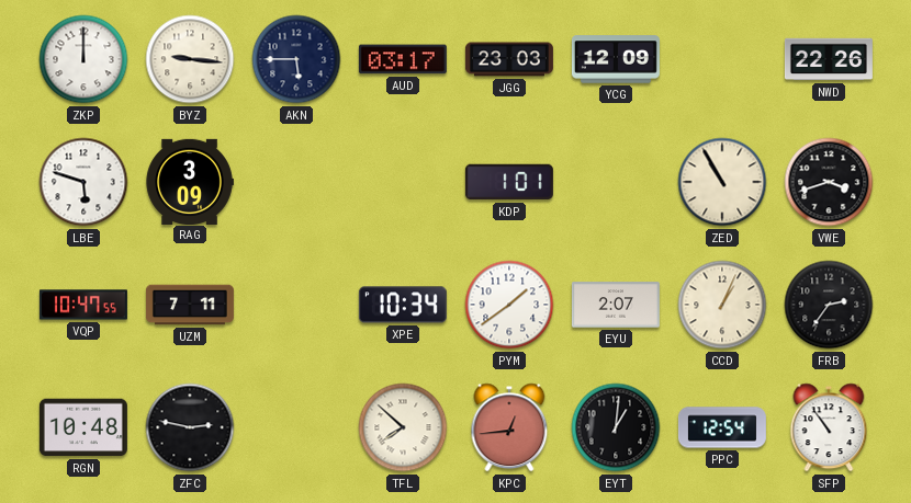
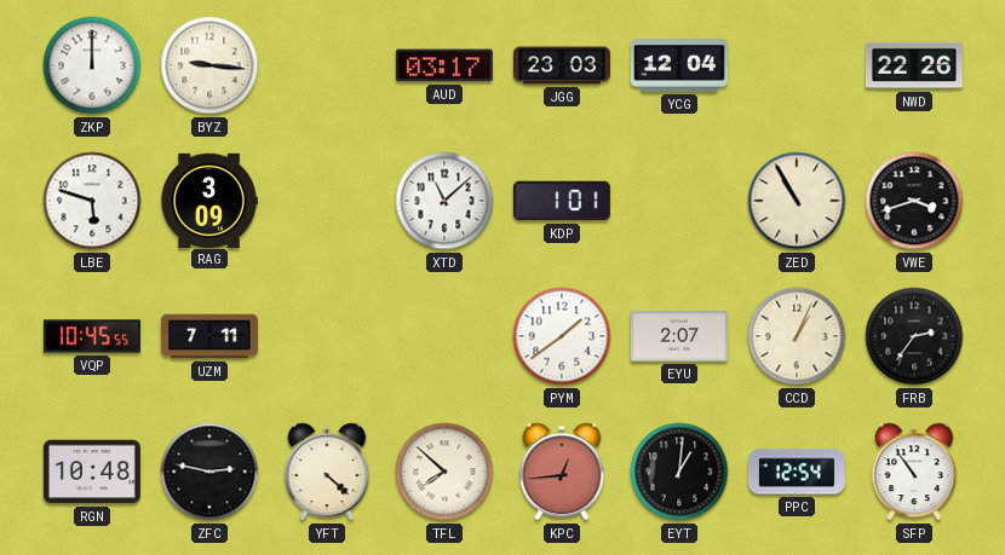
AKN: 5:45 -> none
YCG: 12:09 -> 12:04
XTD: none -> 11:08
VQP: 10:47 -> 10:45
XPE: 10:34 -> none
YFT: none -> 4:22
